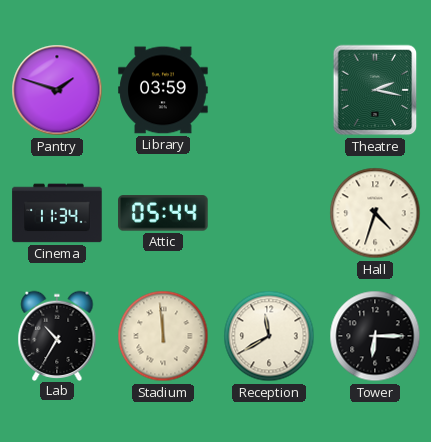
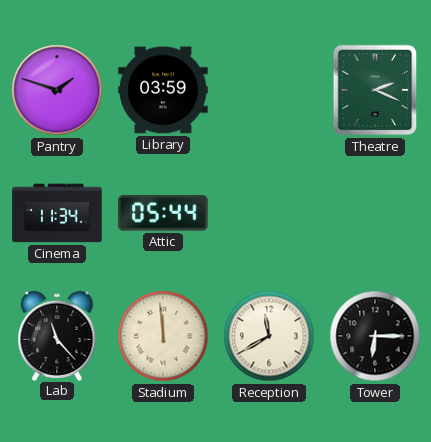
Theatre: 2:17 -> 2:19
Hall: 4:33 -> none
Lab: 10:35 -> 11:23
